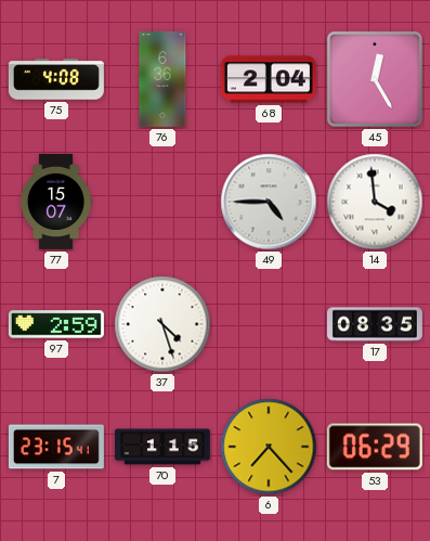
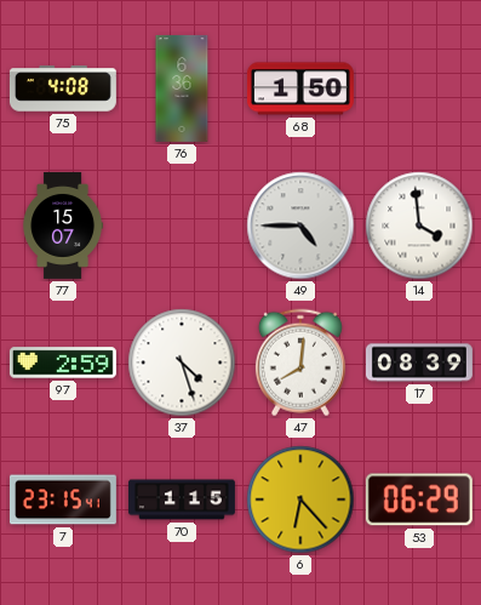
68: 2:04 -> 1:50
45: 12:25 -> none
47: none -> 8:01
17: 08:35 -> 08:39
6: 7:23 -> 6:23
